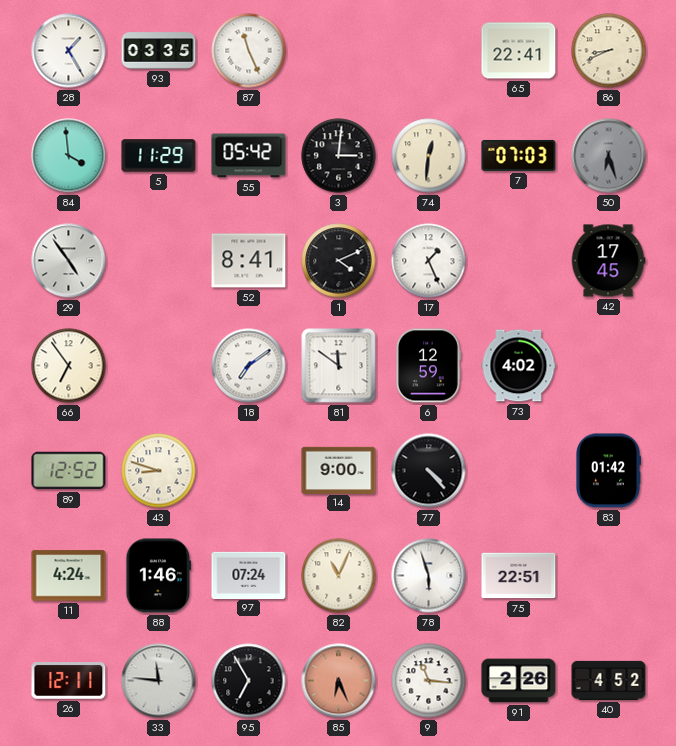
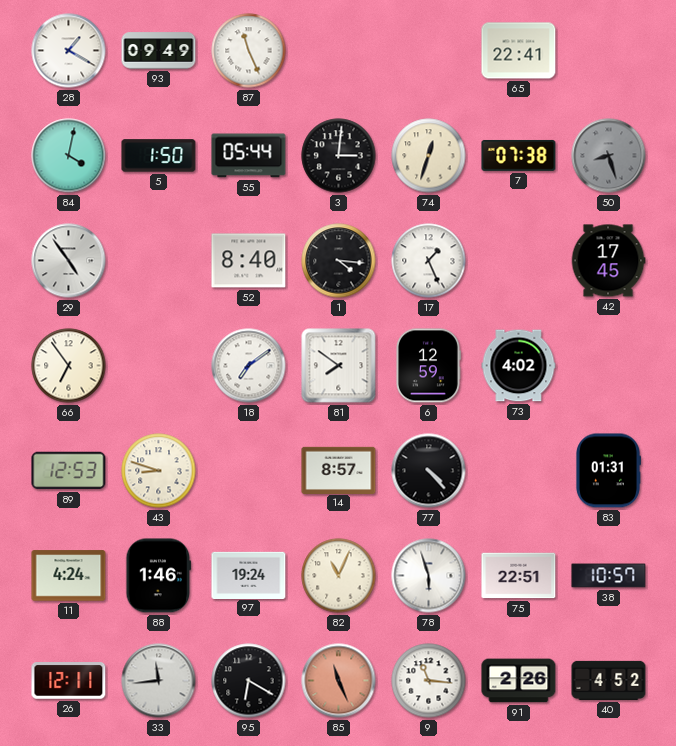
28: 1:25 -> 1:20
93: 03:35 -> 09:49
86: 8:41 -> none
84: 3:59 -> 4:02
5: 11:29 -> 1:50
55: 05:42 -> 05:44
74: 12:31 -> 12:33
7: 07:03 -> 07:38
50: 6:27 -> 8:27
52: 8:41 -> 8:40
1: 4:11 -> 4:16
81: 11:51 -> 7:51
89: 12:52 -> 12:53
14: 9:00 -> 8:57
83: 01:42 -> 01:31
97: 07:24 -> 19:24
38: none -> 10:57
33: 11:46 -> 11:44
95: 6:55 -> 6:20
85: 6:26 -> 11:26
